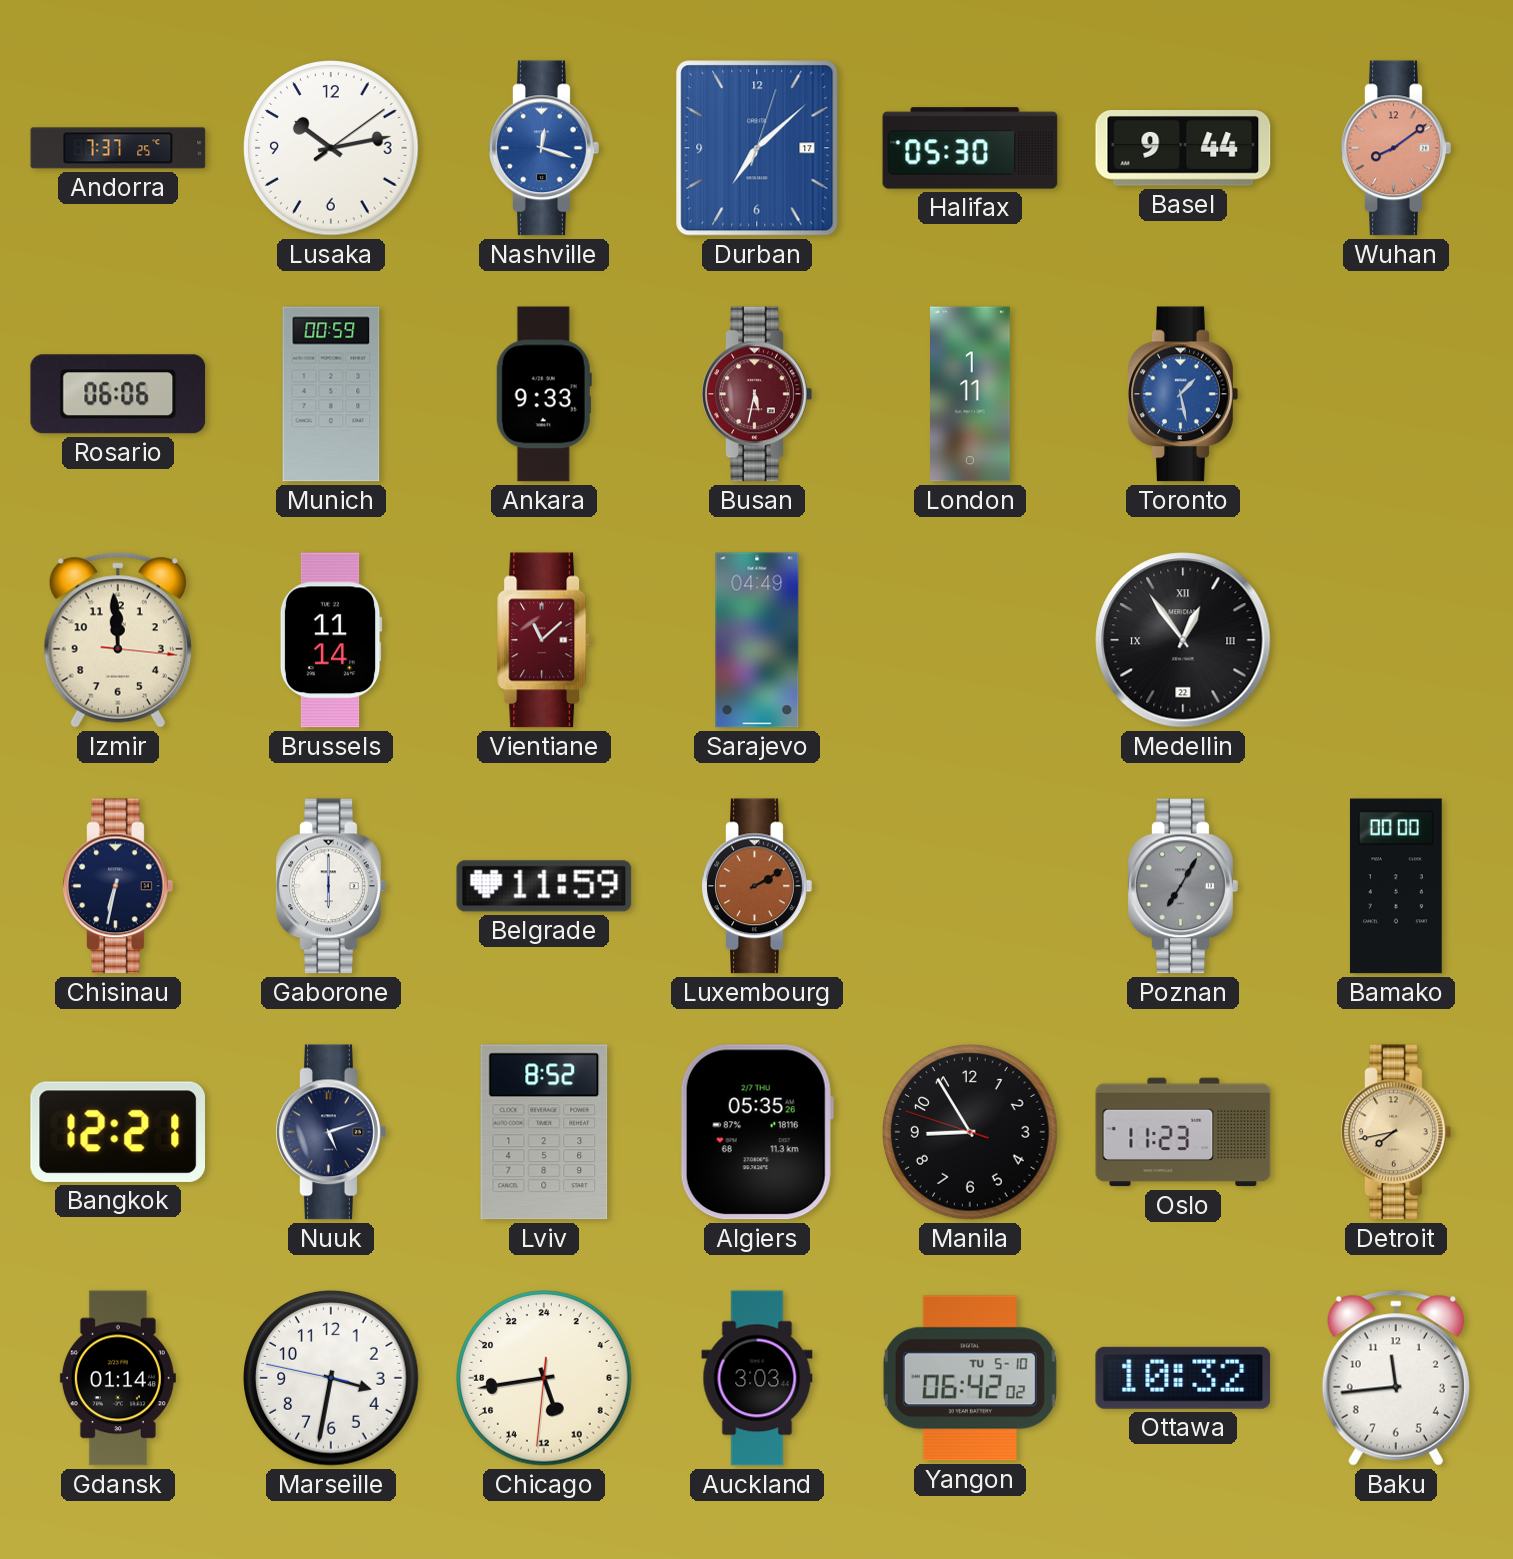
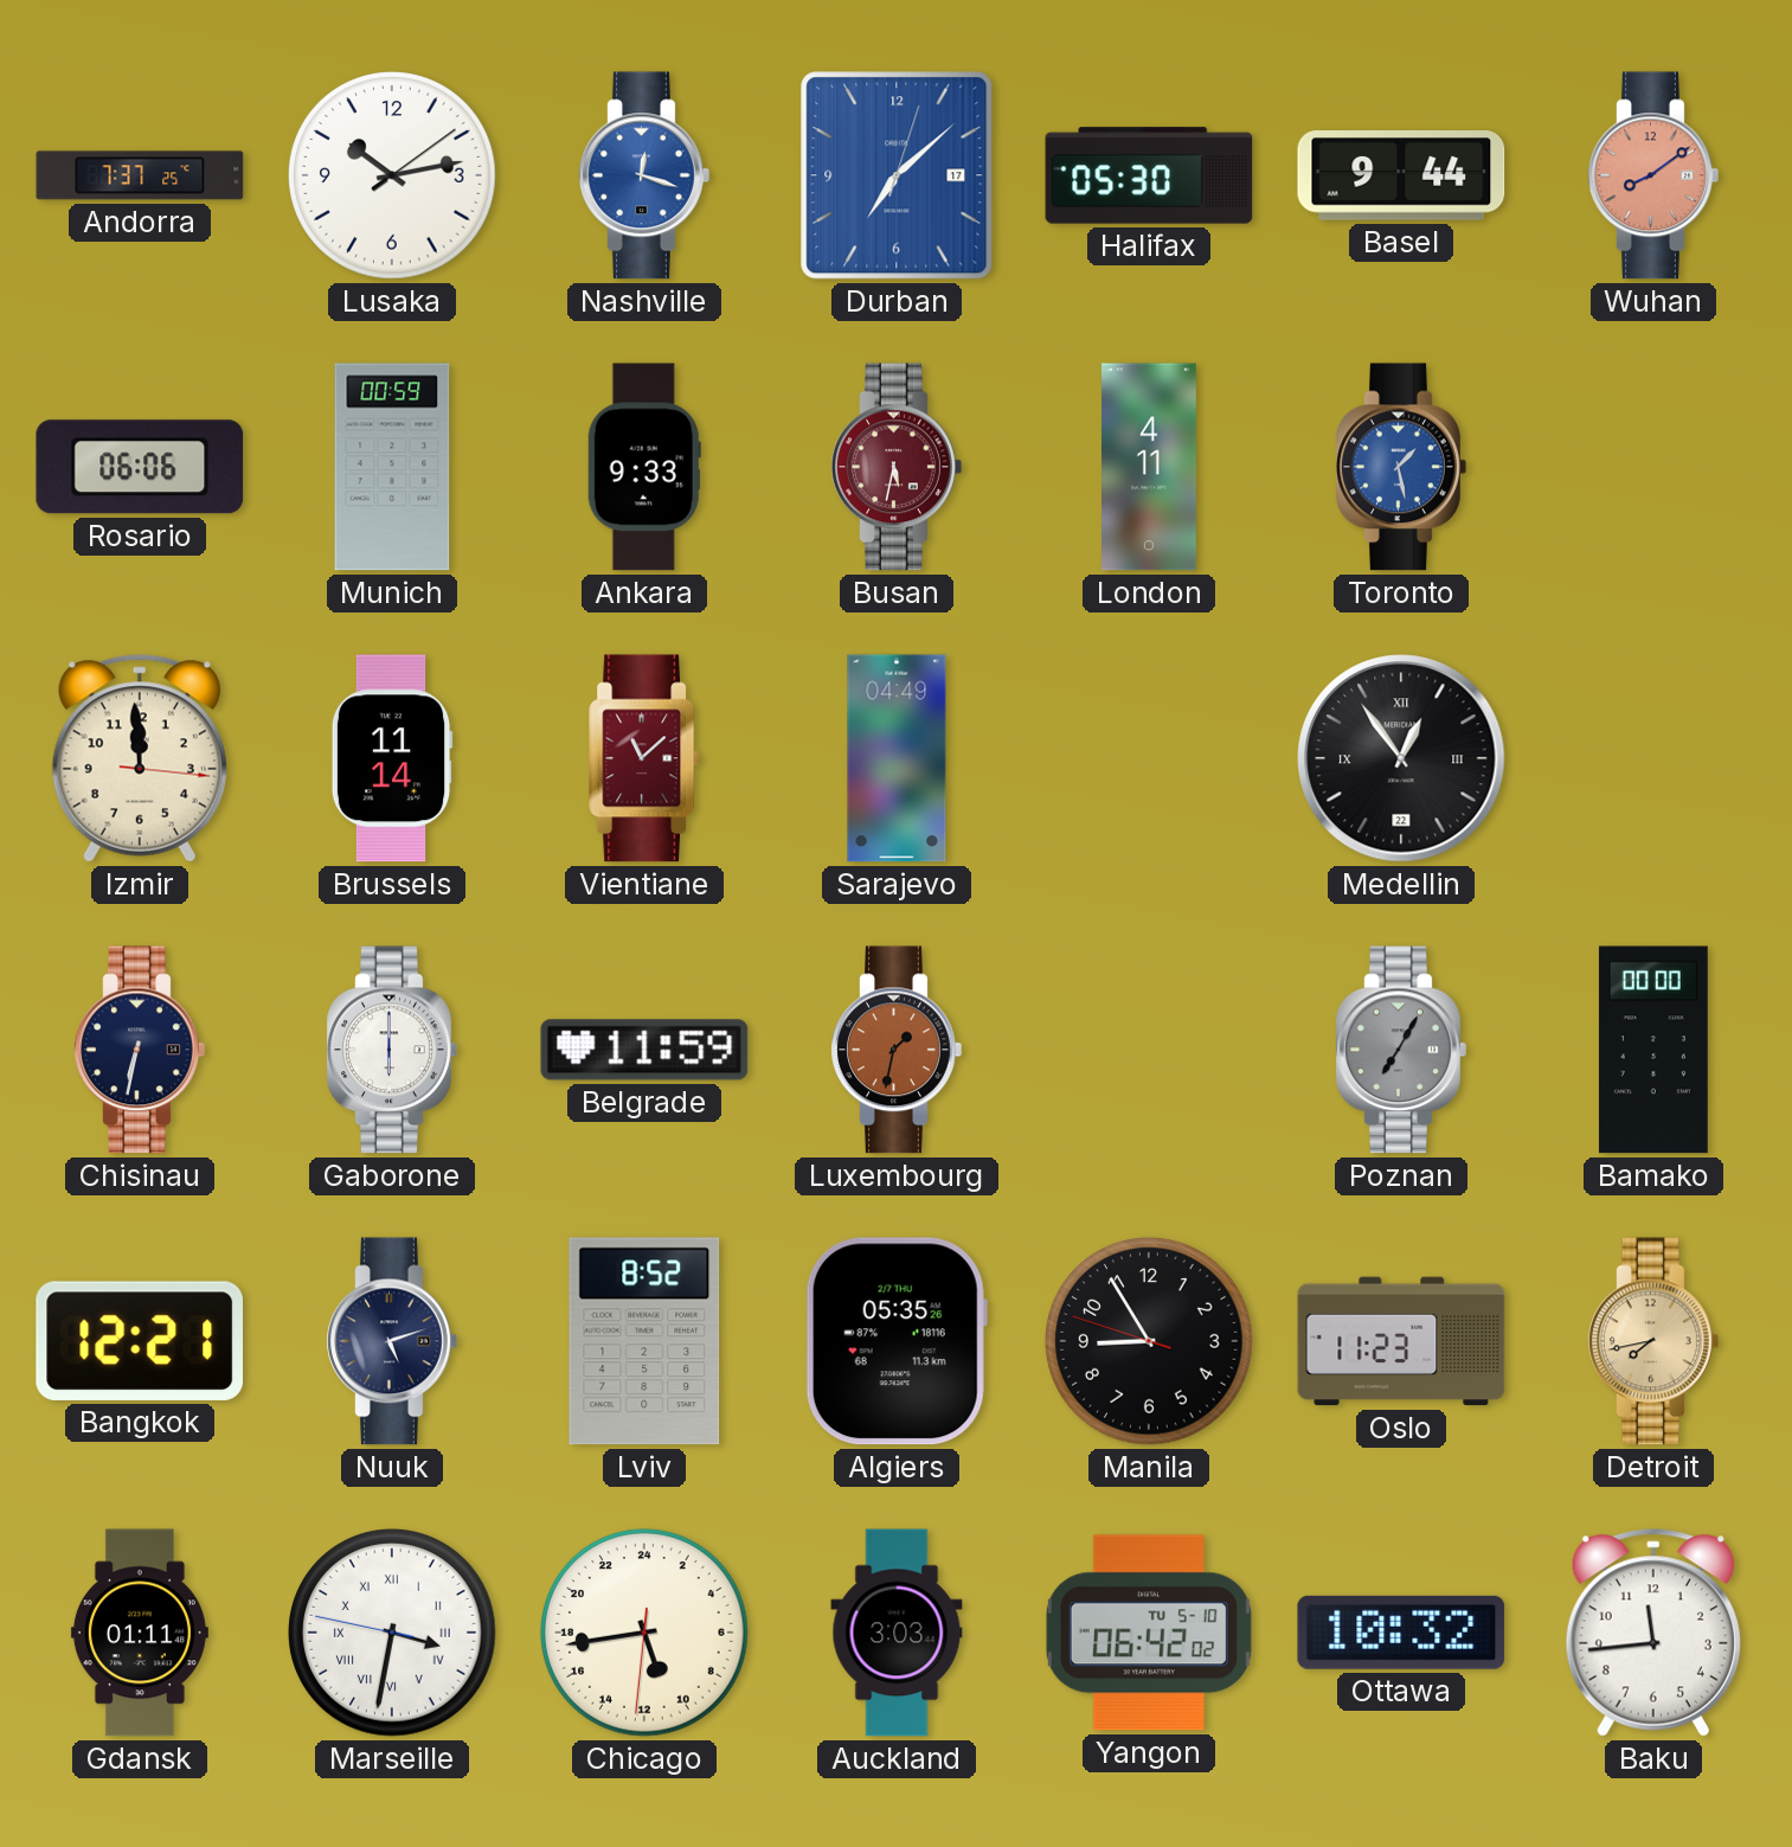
London: 1:11 -> 4:11
Luxembourg: 2:10 -> 1:32
Gdansk: 01:14 -> 01:11
Marseille numerals: Arabic -> Roman
